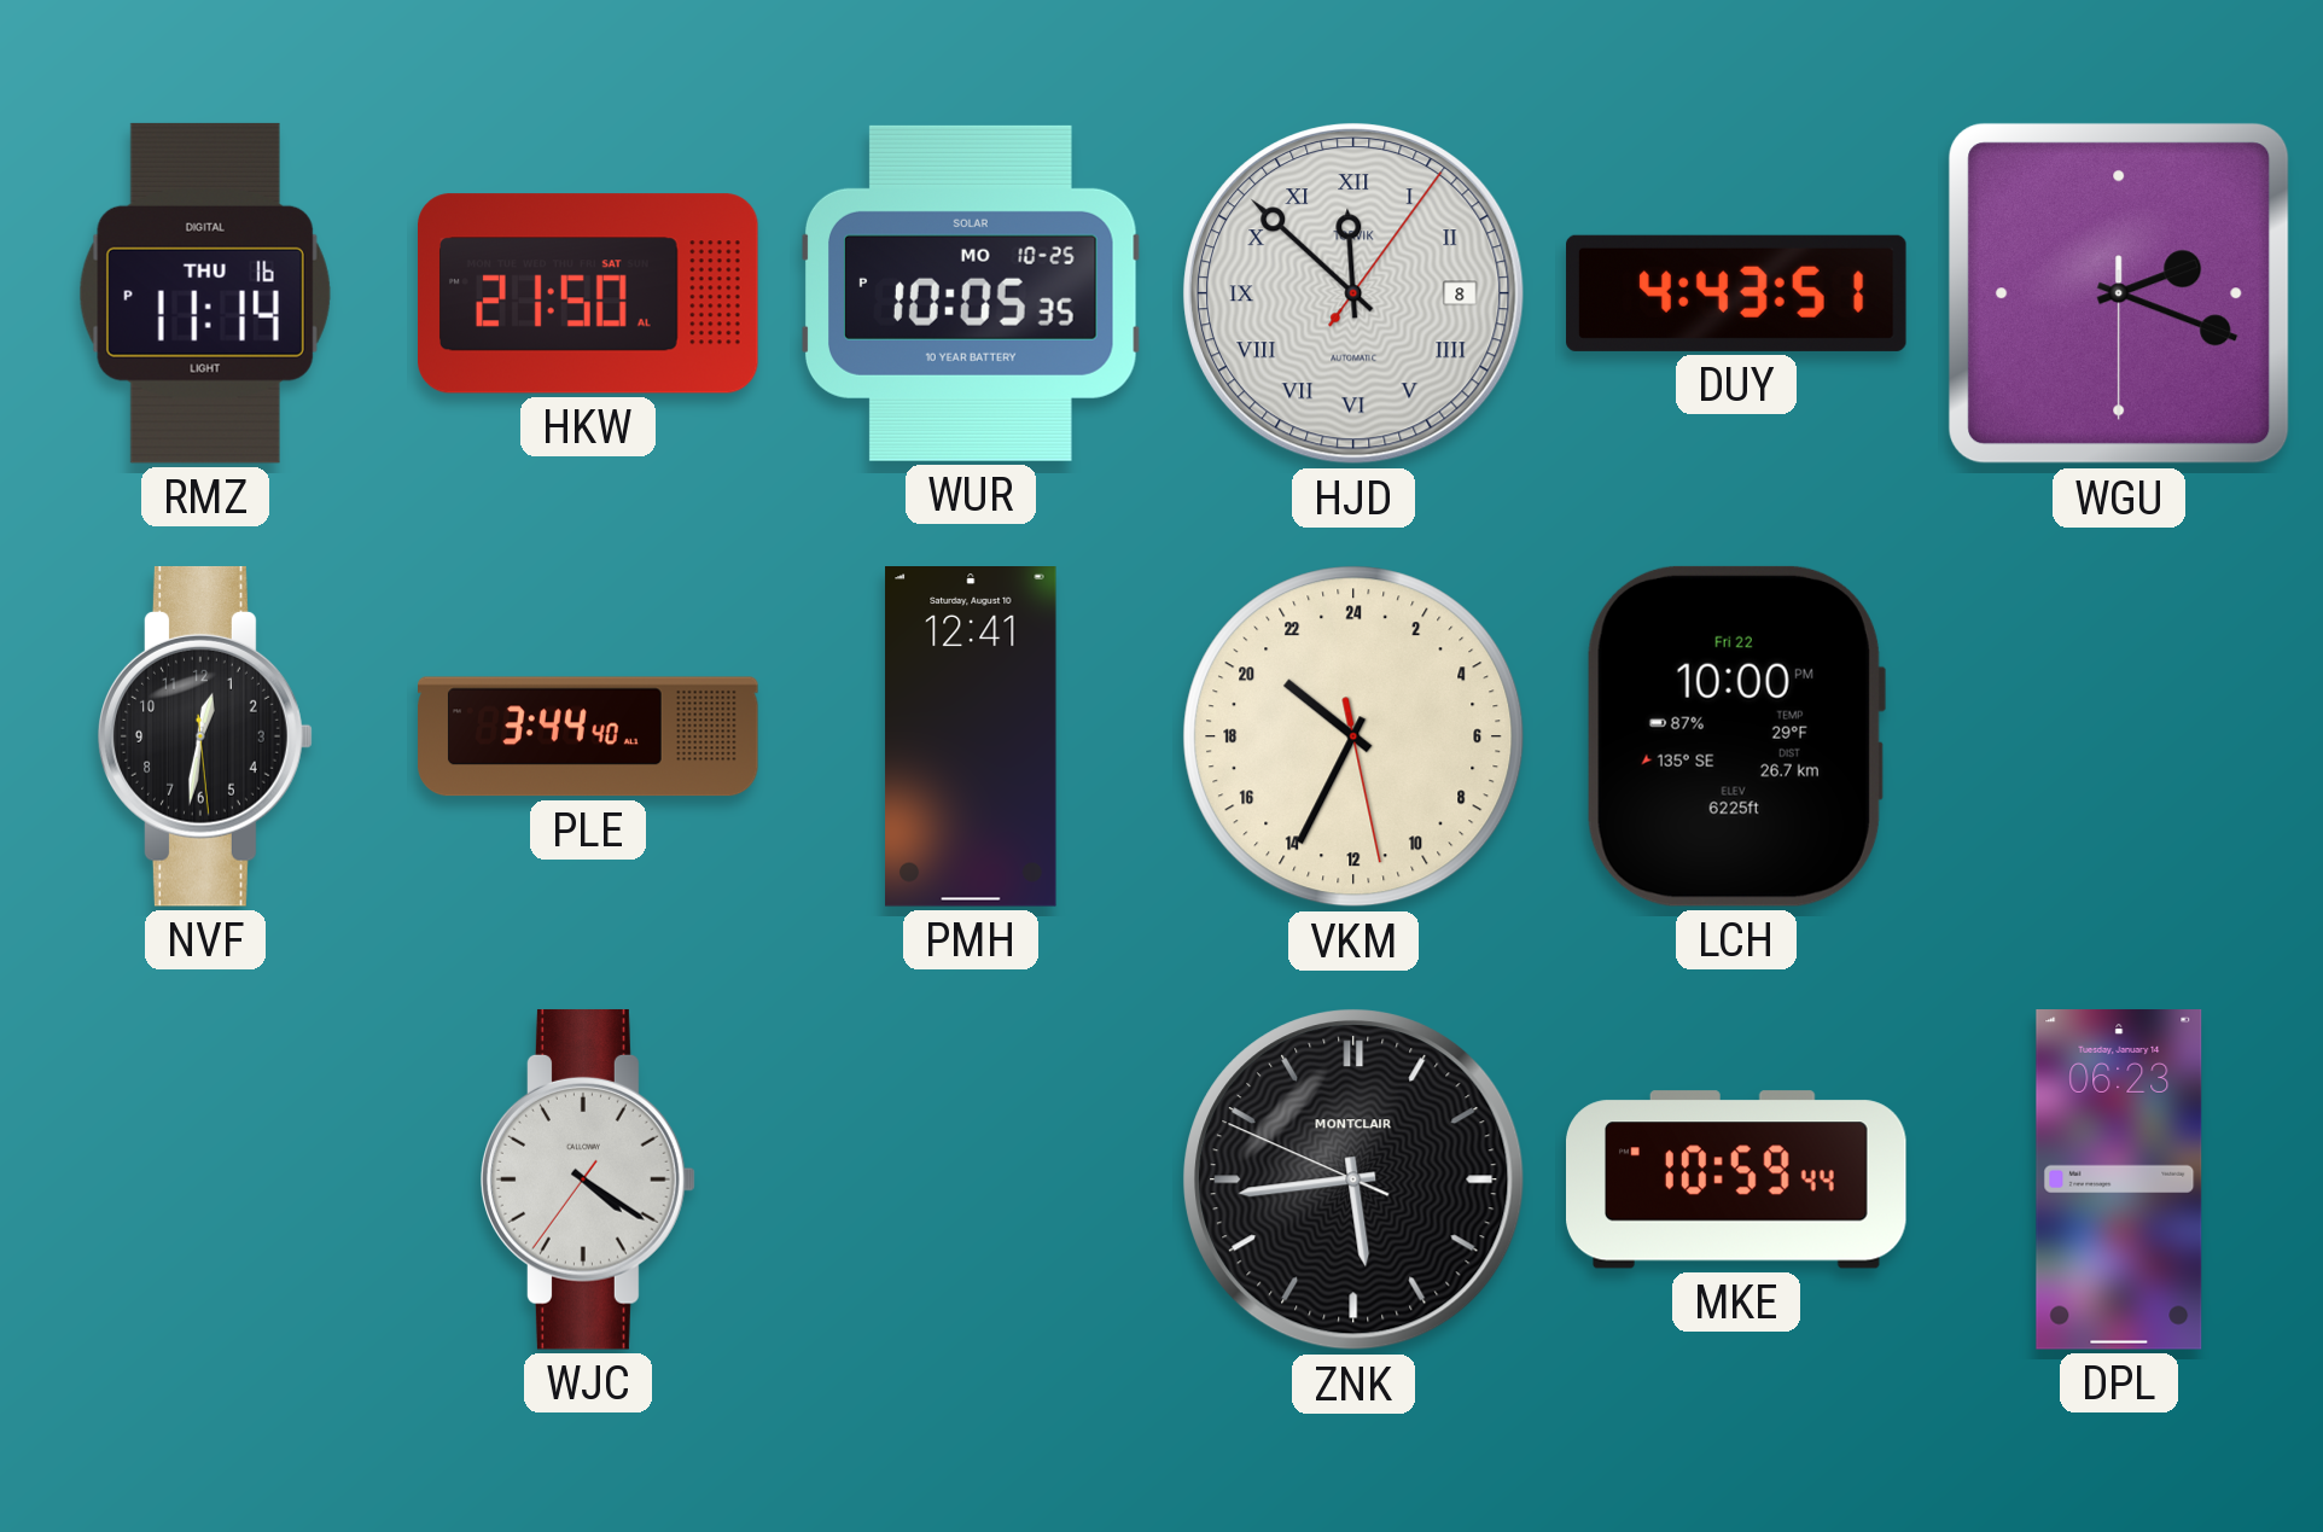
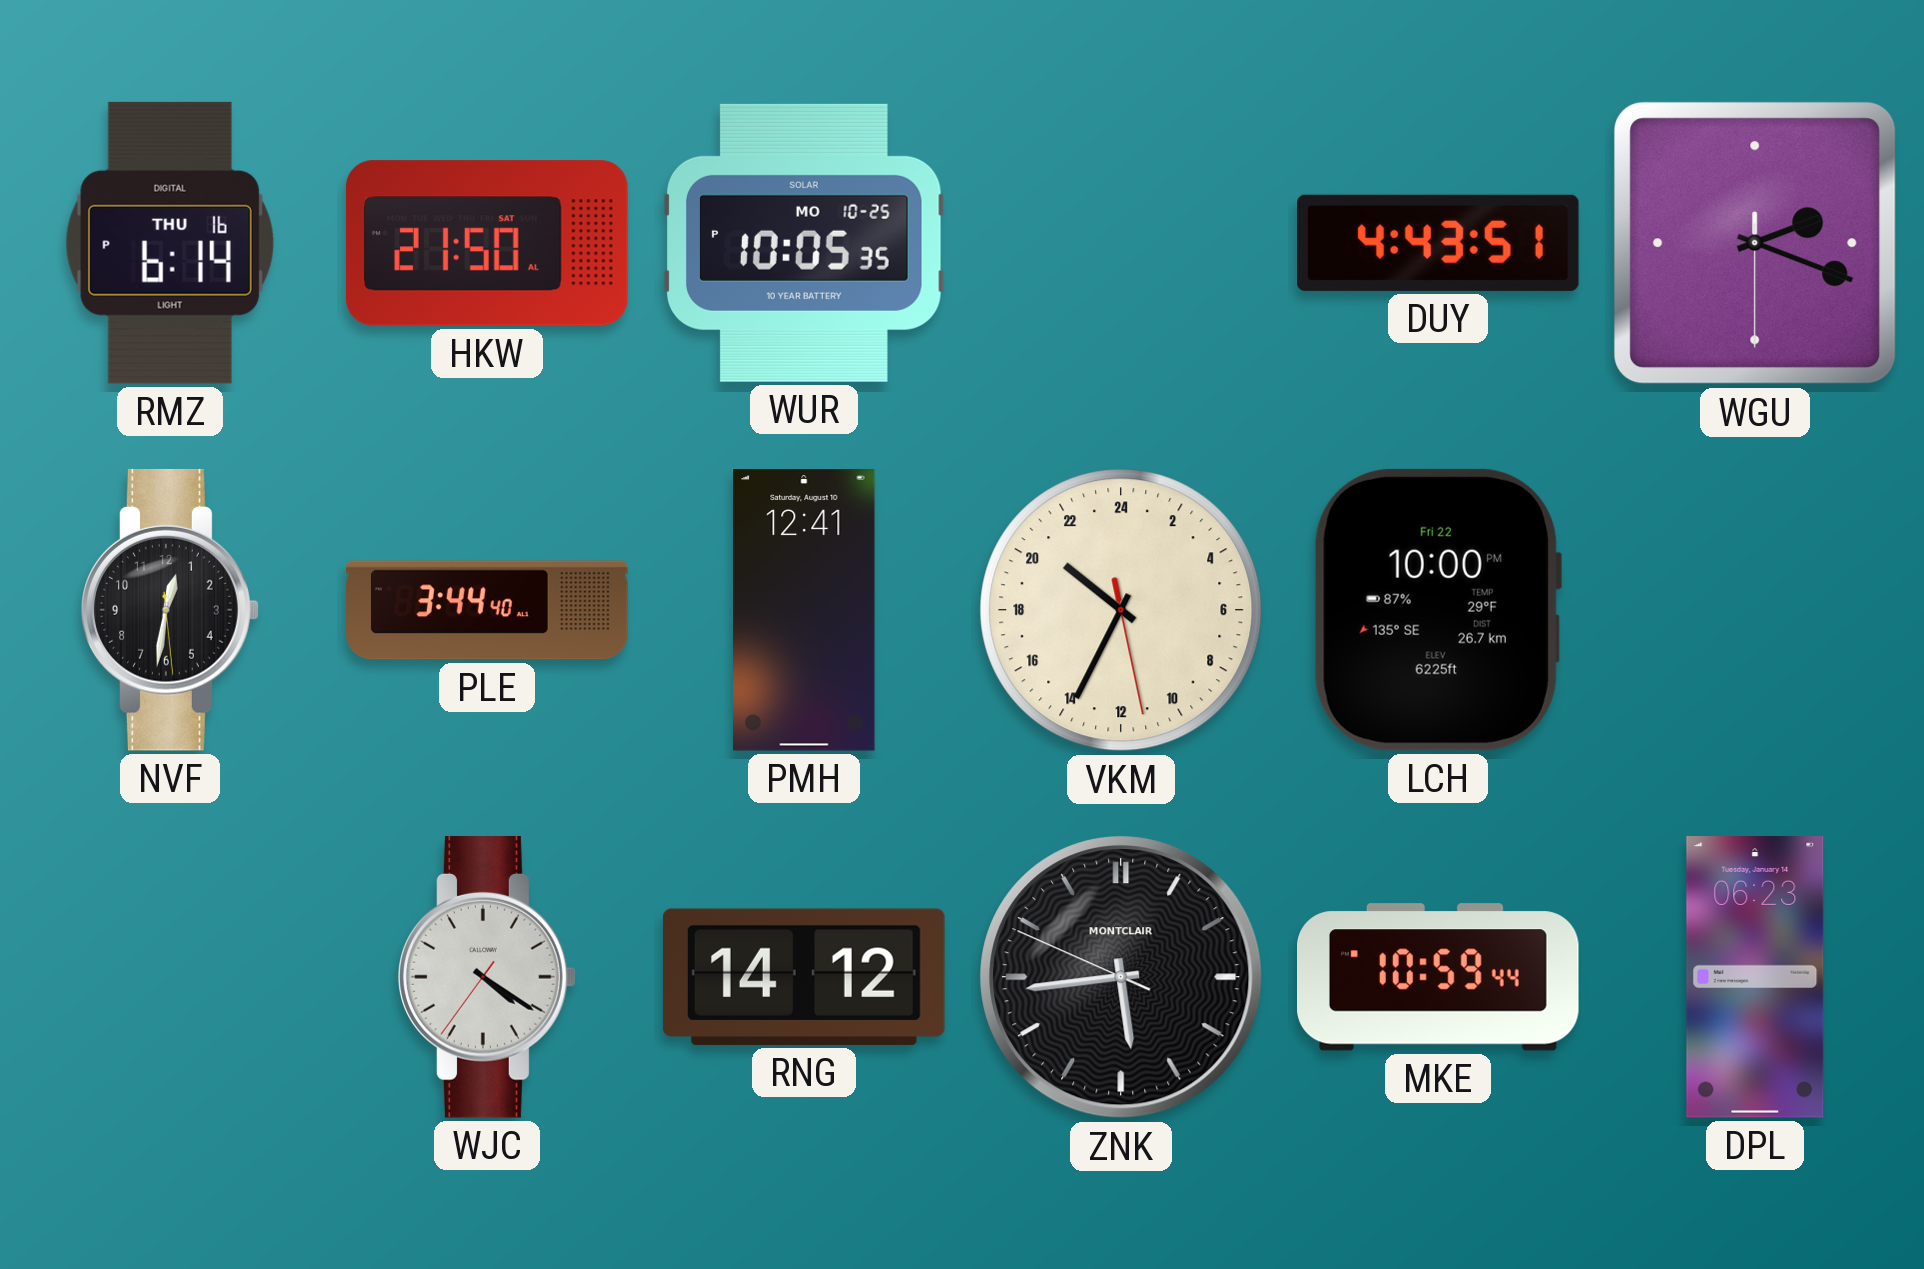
RMZ: 11:14 -> 6:14
HJD: 11:52 -> none
RNG: none -> 14:12
